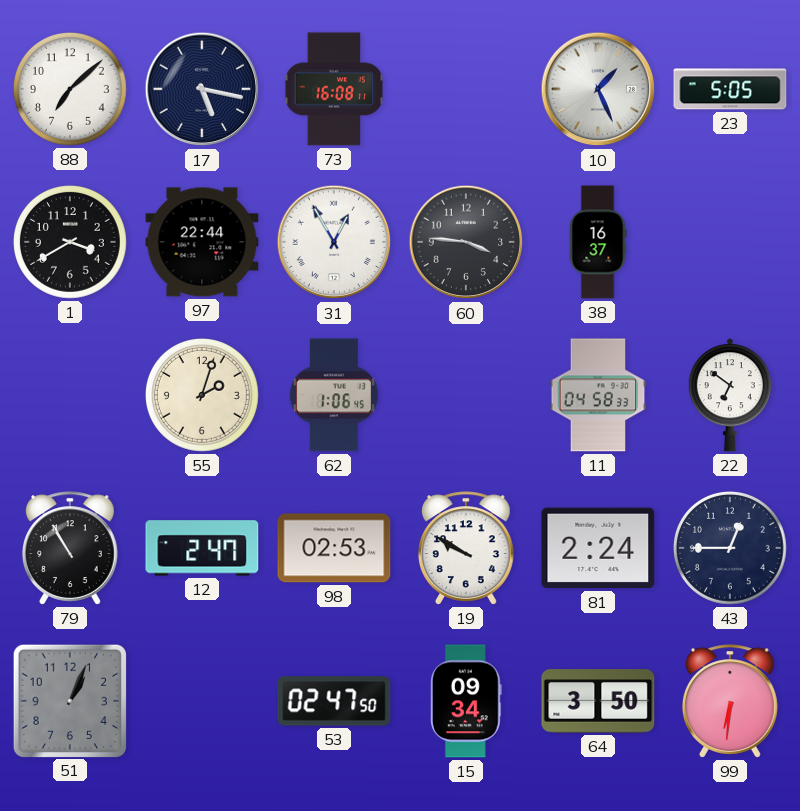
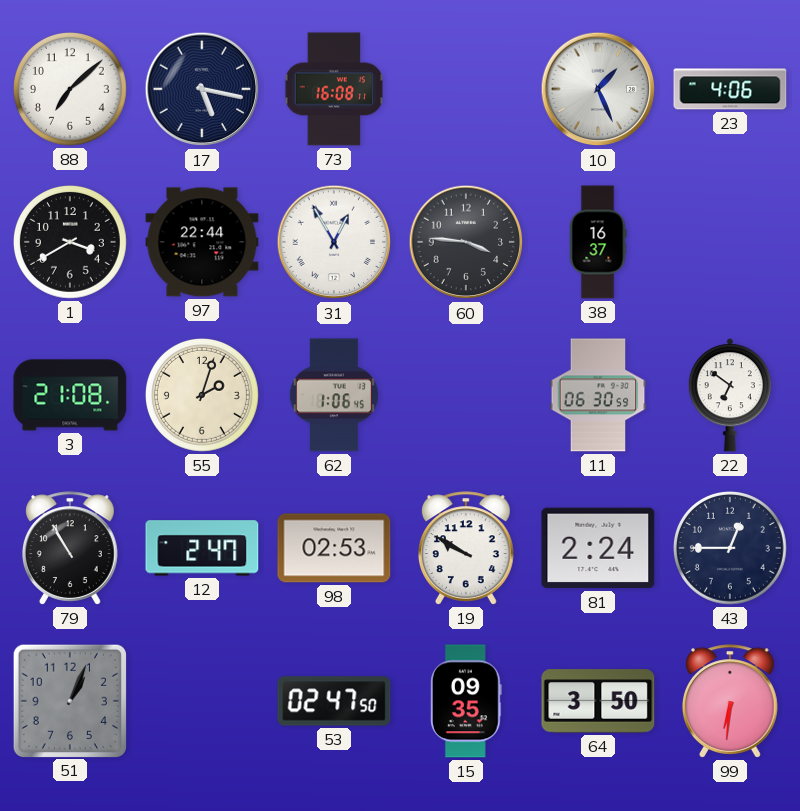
23: 5:05 -> 4:06
3: none -> 21:08
11: 04:58 -> 06:30
15: 09:34 -> 09:35
